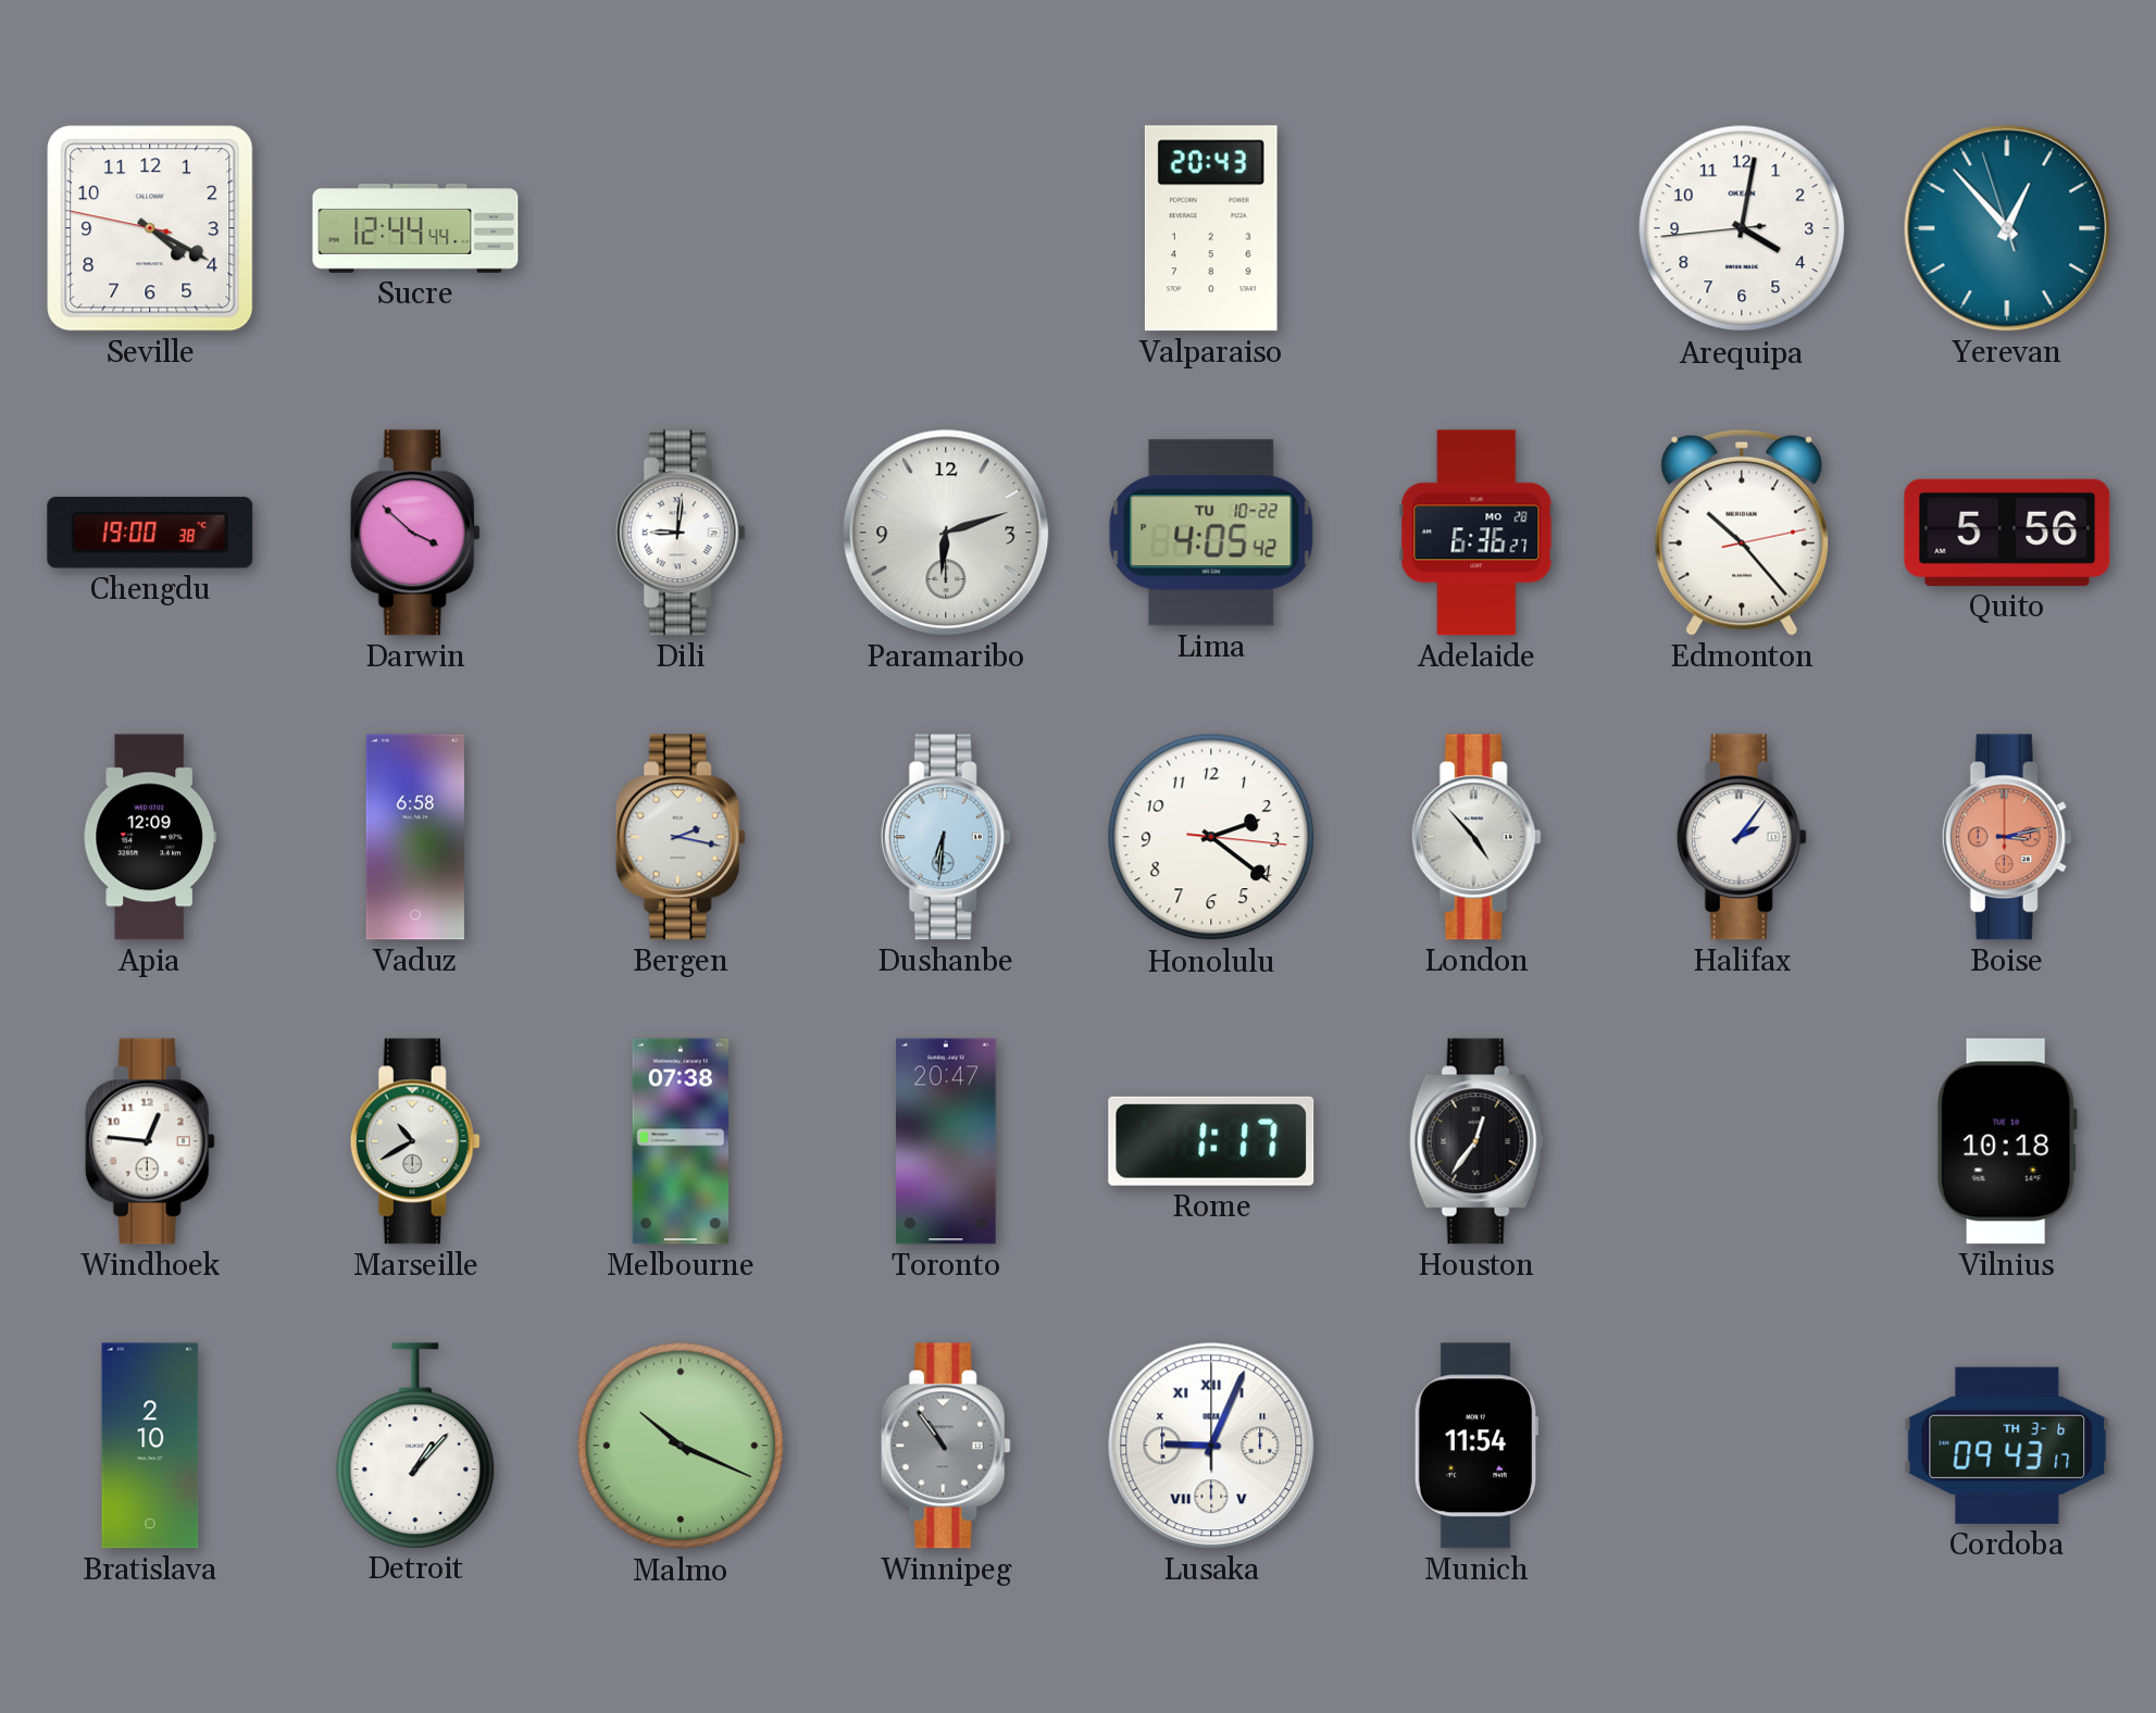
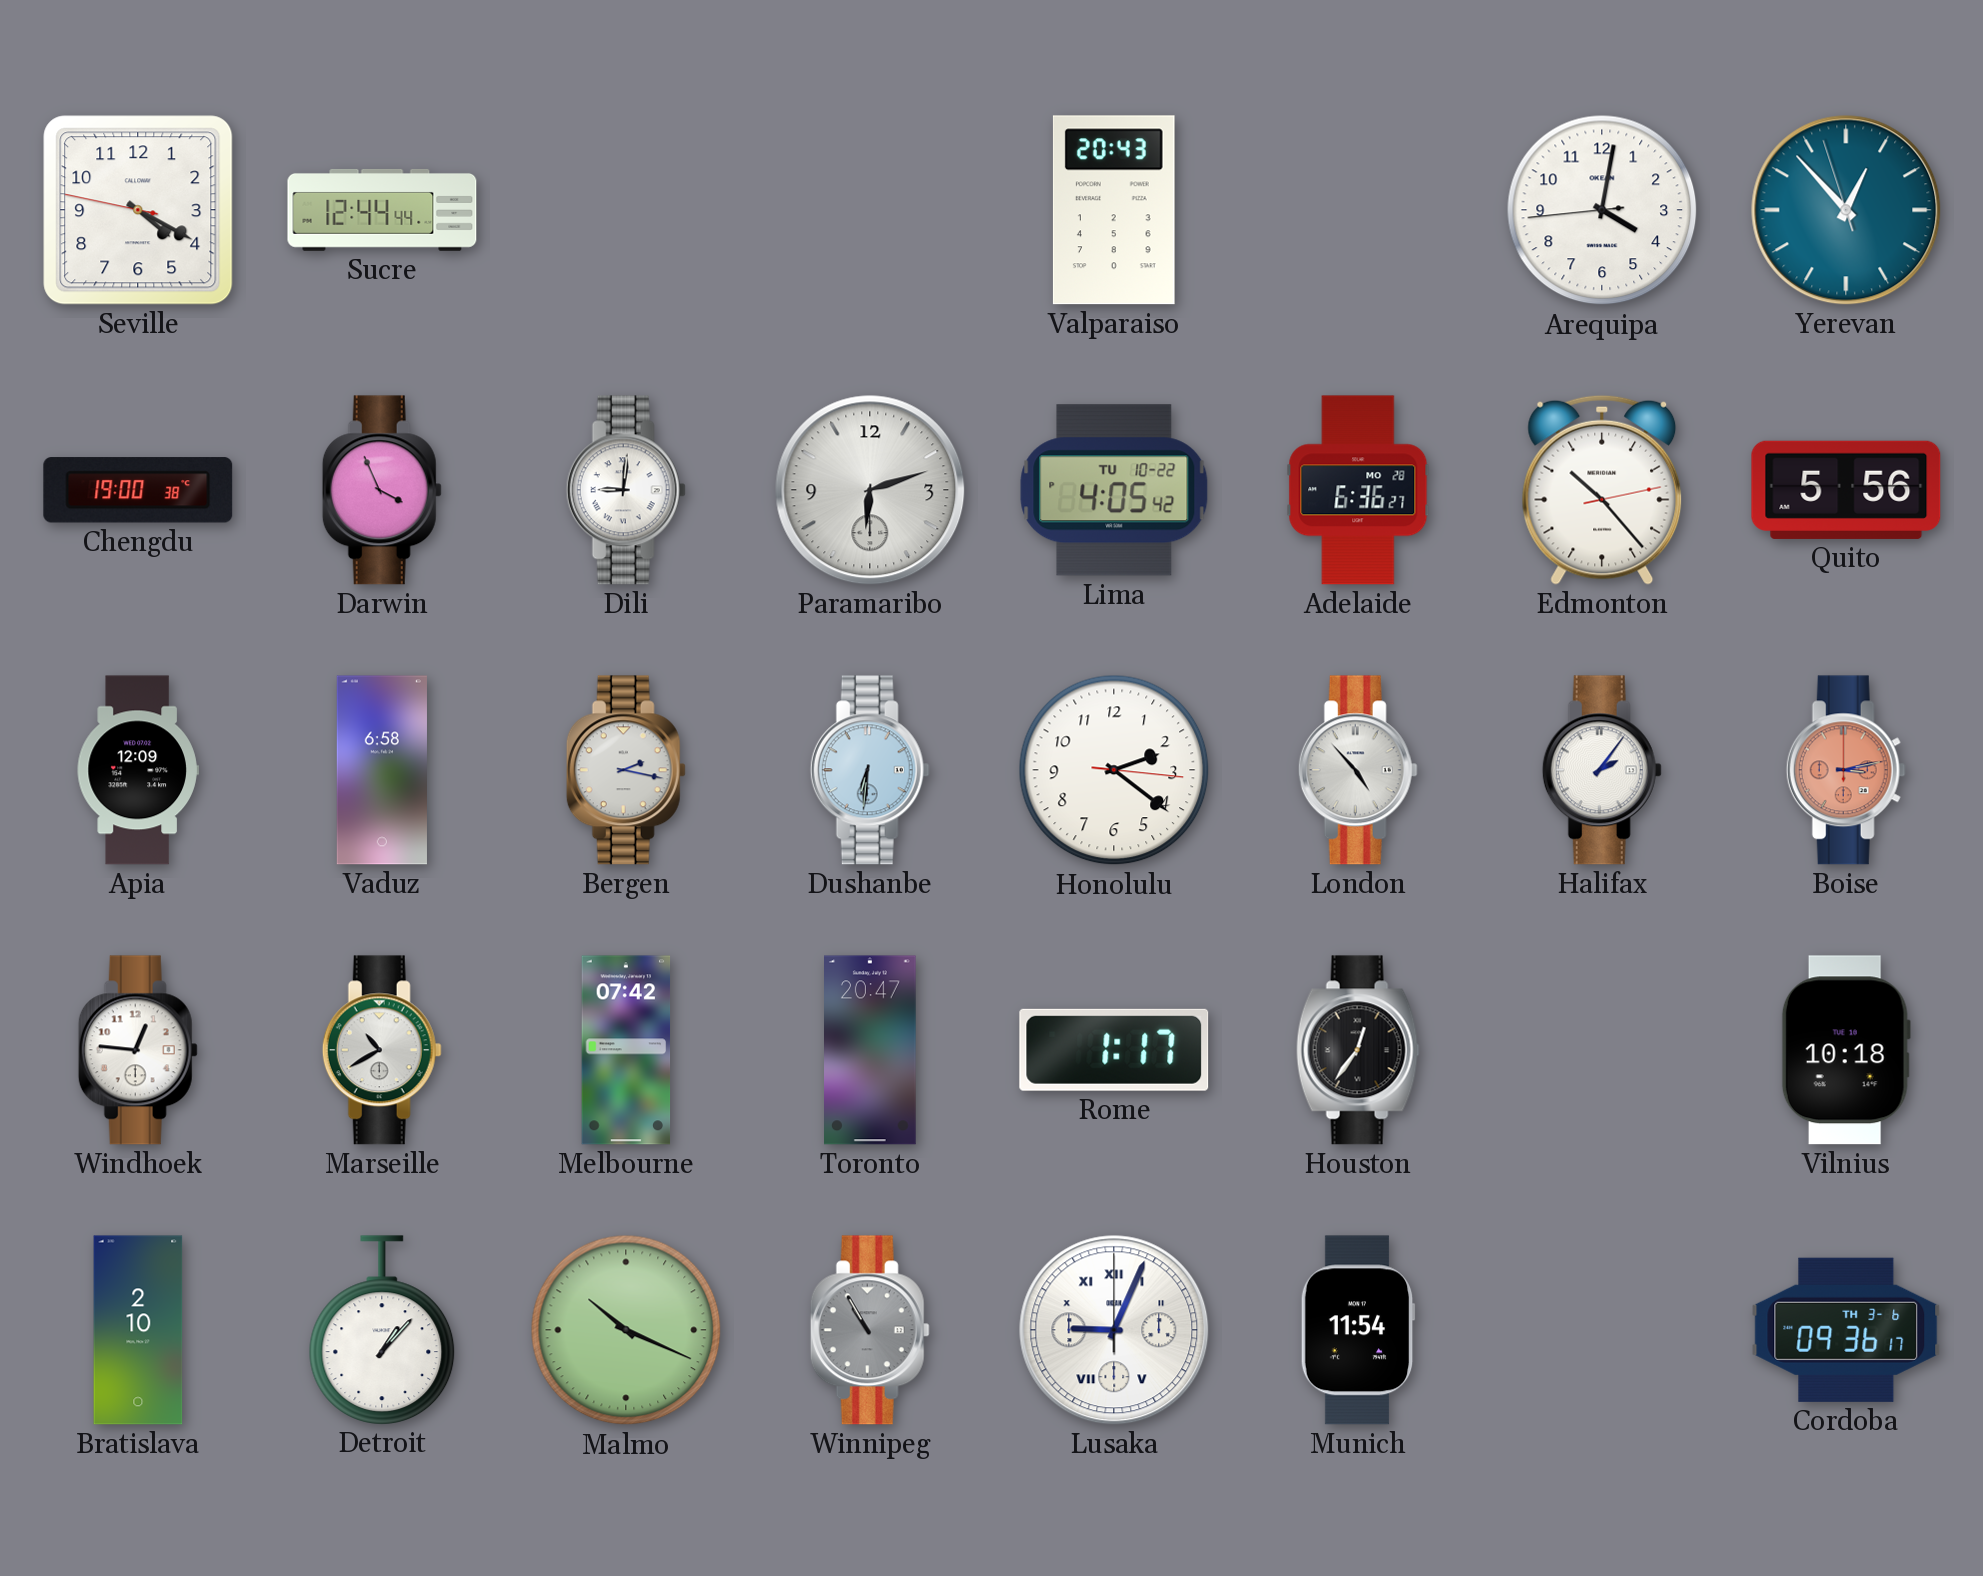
Darwin: 3:52 -> 3:56
Melbourne: 07:38 -> 07:42
Winnipeg: 10:54 -> 10:55
Cordoba: 09:43 -> 09:36
